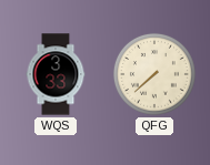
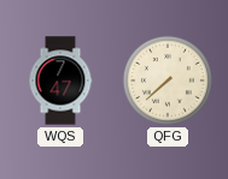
WQS: 3:33 -> 7:47
